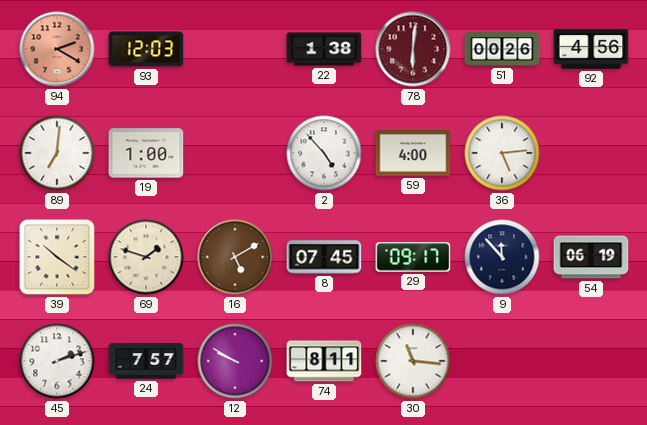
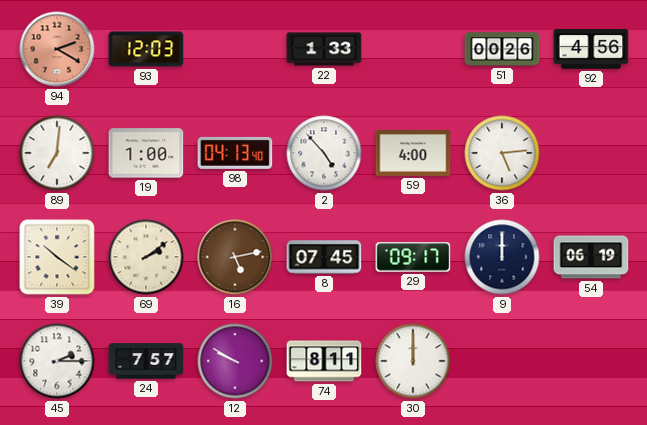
22: 1:38 -> 1:33
78: 6:01 -> none
98: none -> 04:13
69: 1:48 -> 2:09
16: 5:10 -> 5:13
9: 11:53 -> 12:00
45: 2:12 -> 2:15
30: 11:16 -> 12:00
